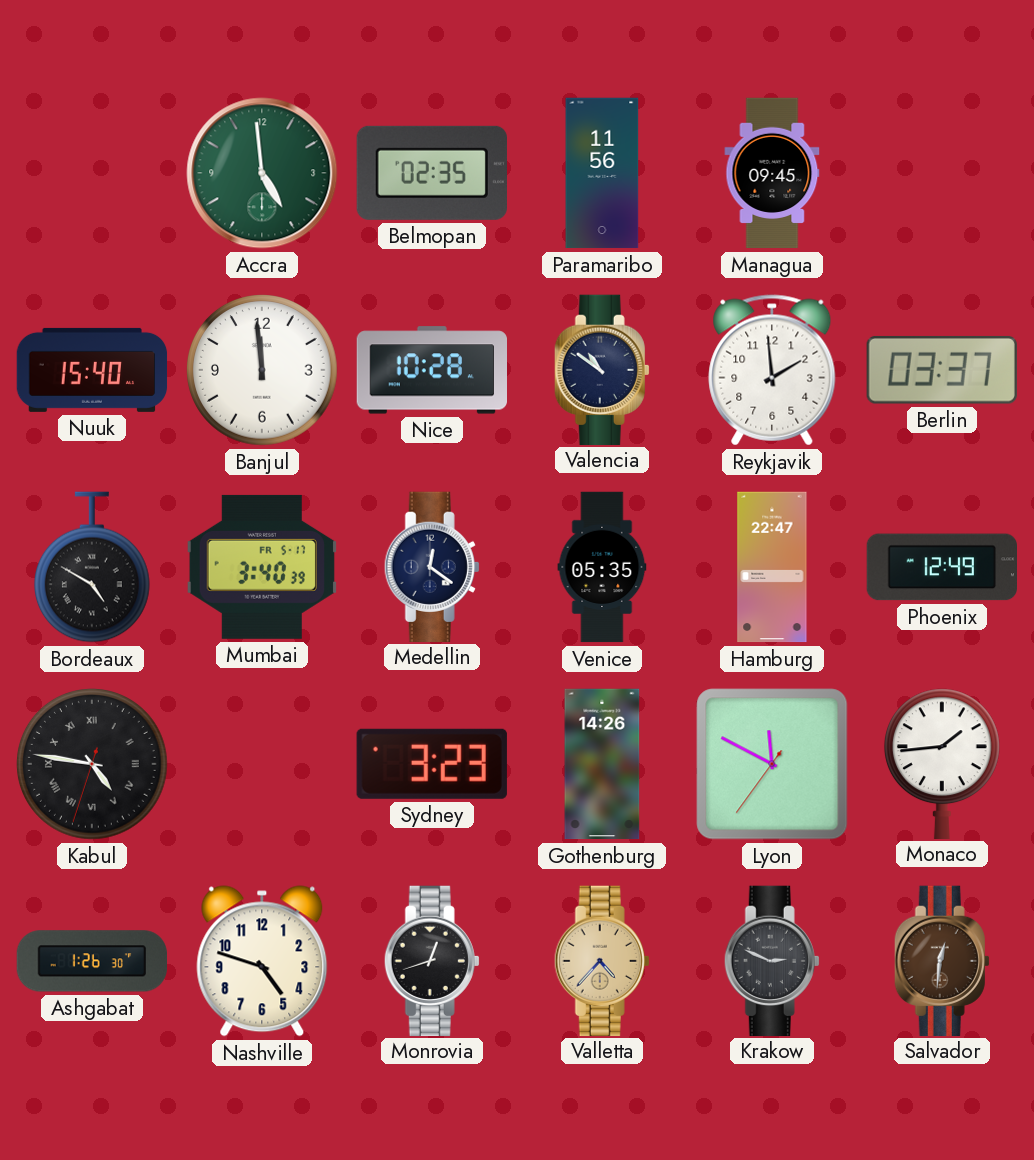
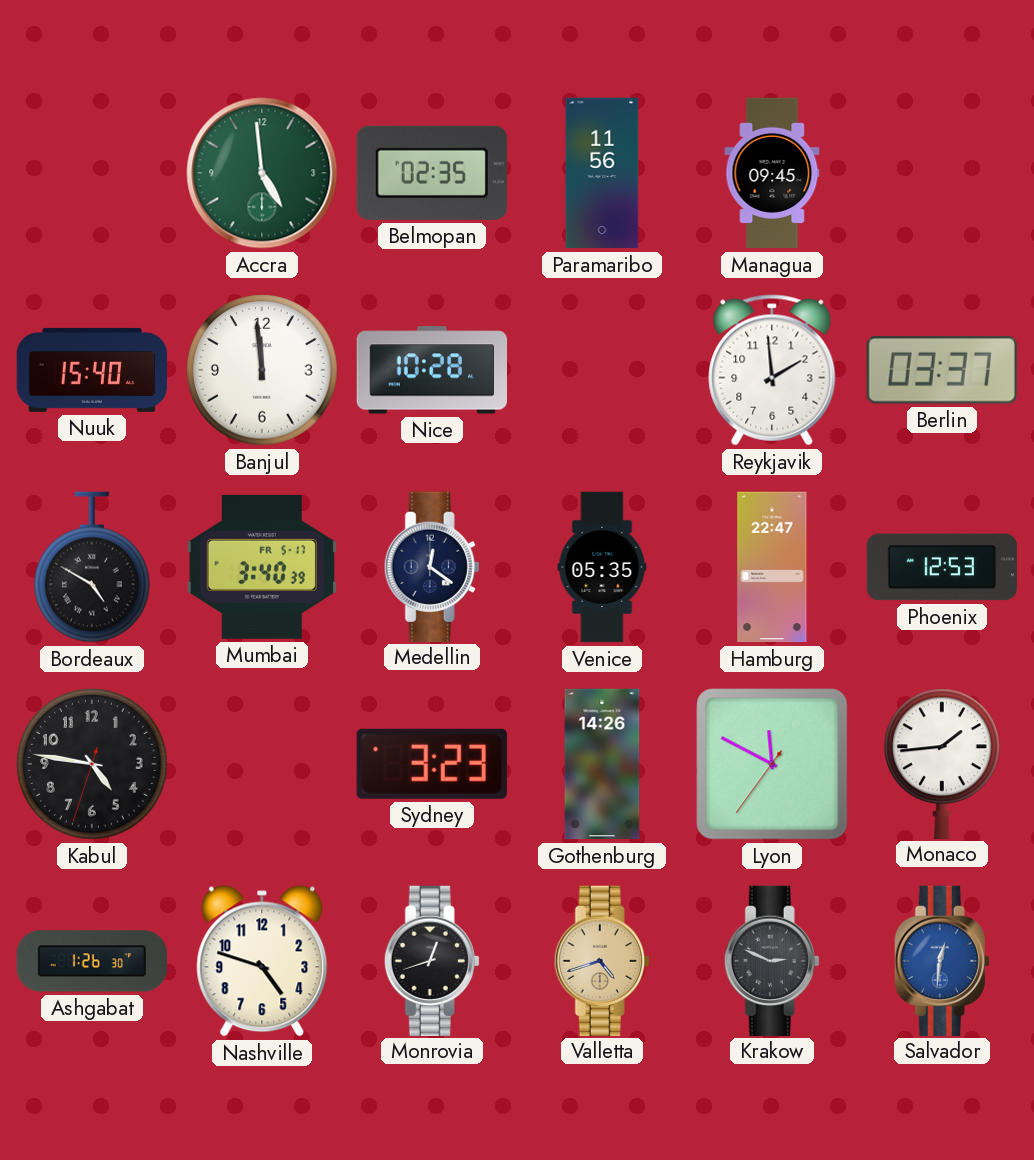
Valencia: 10:51 -> none
Phoenix: 12:49 -> 12:53
Kabul numerals: Roman -> Arabic
Valletta: 4:37 -> 4:42
Salvador dial: brown -> blue
